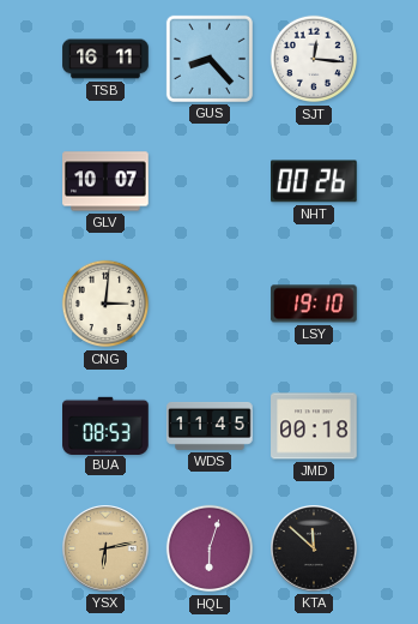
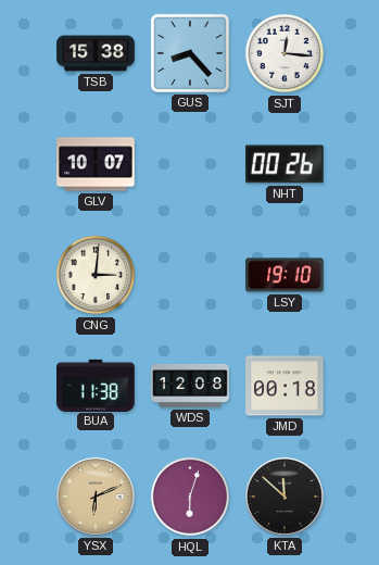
TSB: 16:11 -> 15:38
BUA: 08:53 -> 11:38
WDS: 11:45 -> 12:08
YSX: 6:13 -> 6:11
